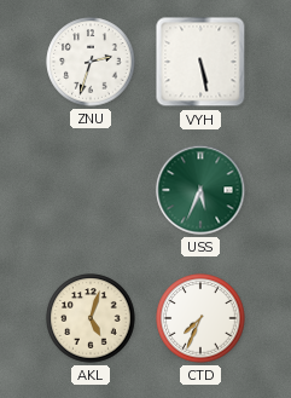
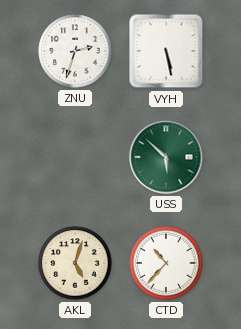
USS: 5:34 -> 5:52
CTD: 7:34 -> 10:37
